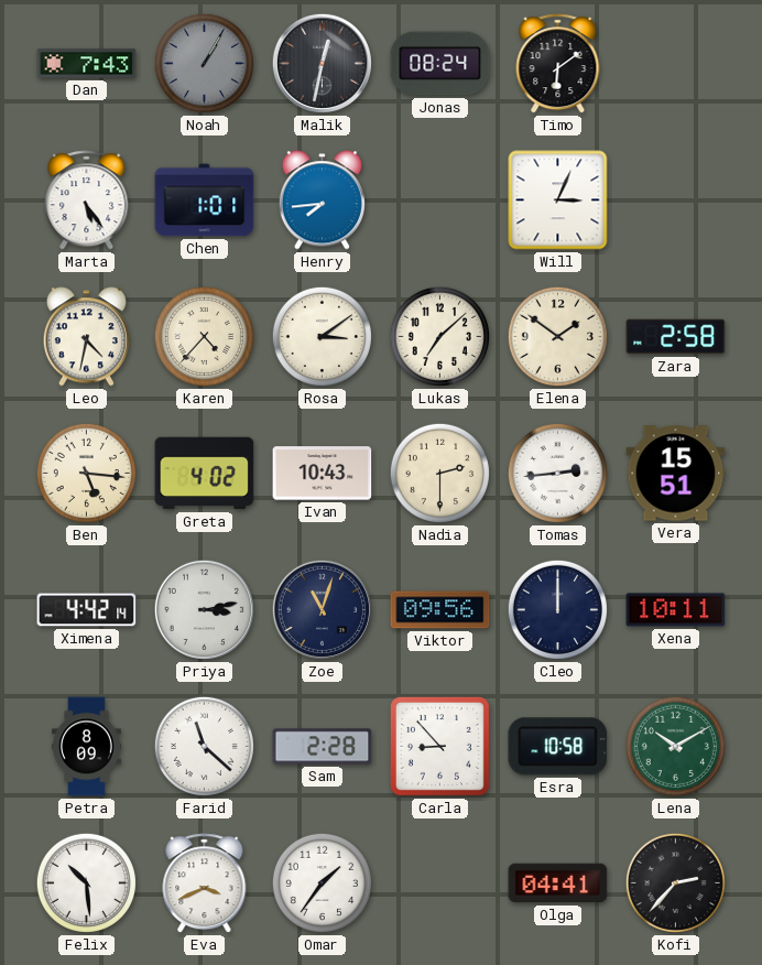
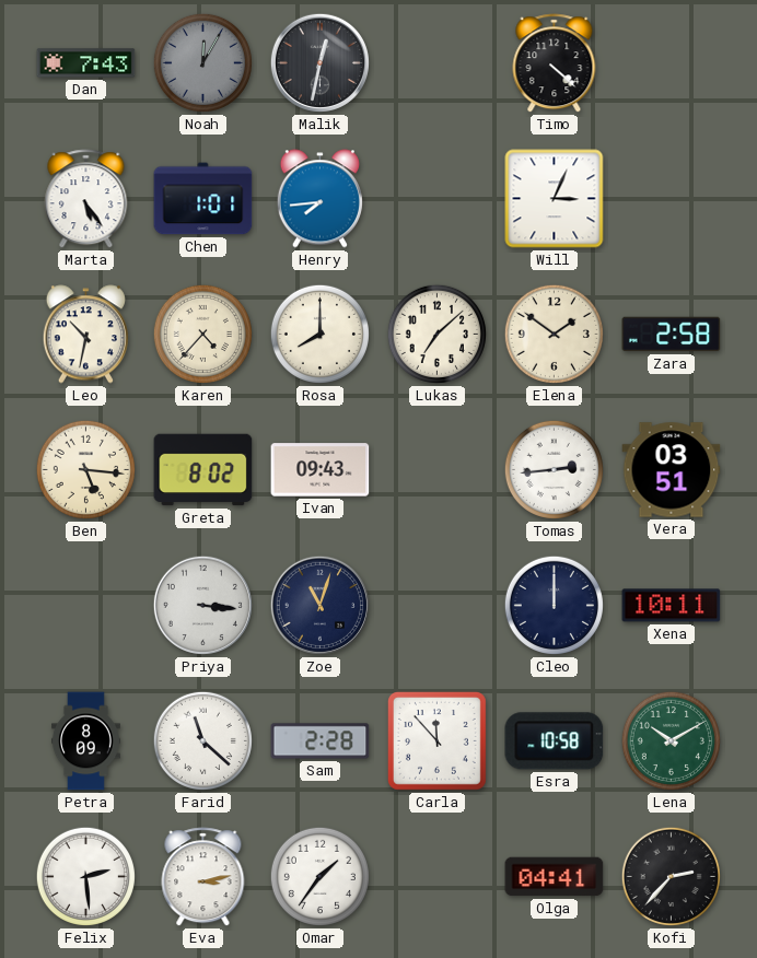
Noah: 1:05 -> 12:05
Jonas: 08:24 -> none
Timo: 6:09 -> 4:22
Leo: 4:32 -> 10:32
Rosa: 3:09 -> 8:00
Greta: 4:02 -> 8:02
Ivan: 10:43 -> 09:43
Nadia: 2:30 -> none
Vera: 15:51 -> 03:51
Ximena: 4:42 -> none
Priya: 3:13 -> 3:16
Viktor: 09:56 -> none
Carla: 8:53 -> 11:53
Felix: 10:29 -> 2:29
Eva: 3:41 -> 3:13
